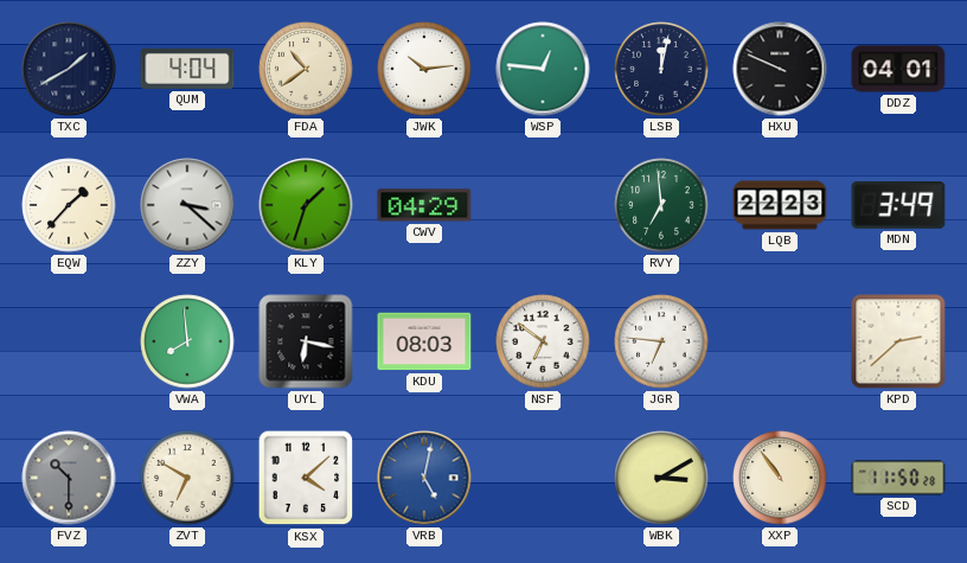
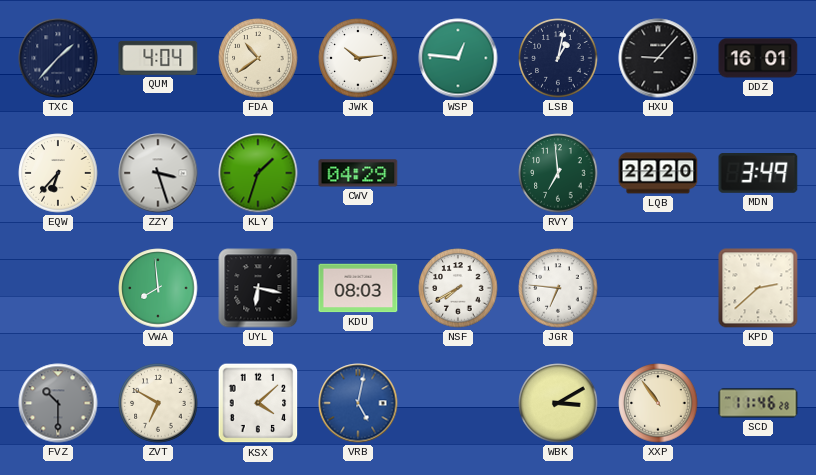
TXC: 1:40 -> 1:37
LSB: 12:02 -> 1:02
HXU: 9:49 -> 9:07
DDZ: 04:01 -> 16:01
EQW: 1:37 -> 6:37
ZZY: 3:22 -> 3:27
LQB: 22:23 -> 22:20
NSF: 6:51 -> 7:40
SCD: 11:50 -> 11:46
